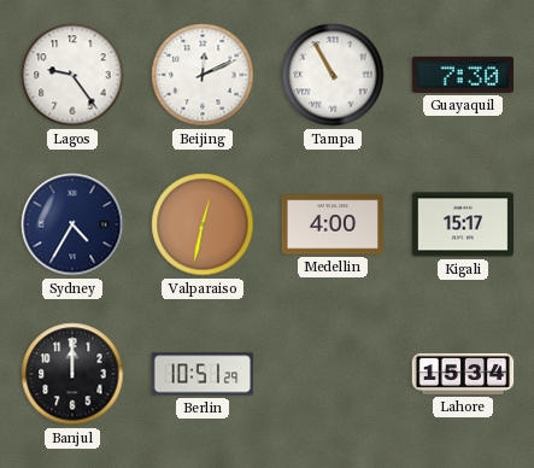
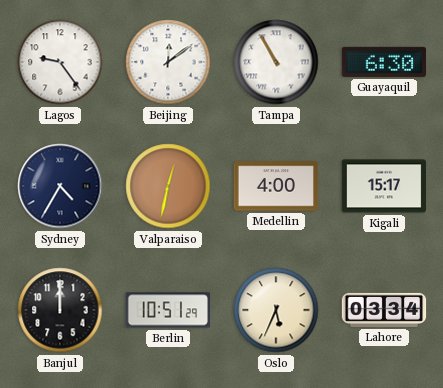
Beijing: 12:11 -> 12:09
Guayaquil: 7:30 -> 6:30
Oslo: none -> 5:34
Lahore: 15:34 -> 03:34
